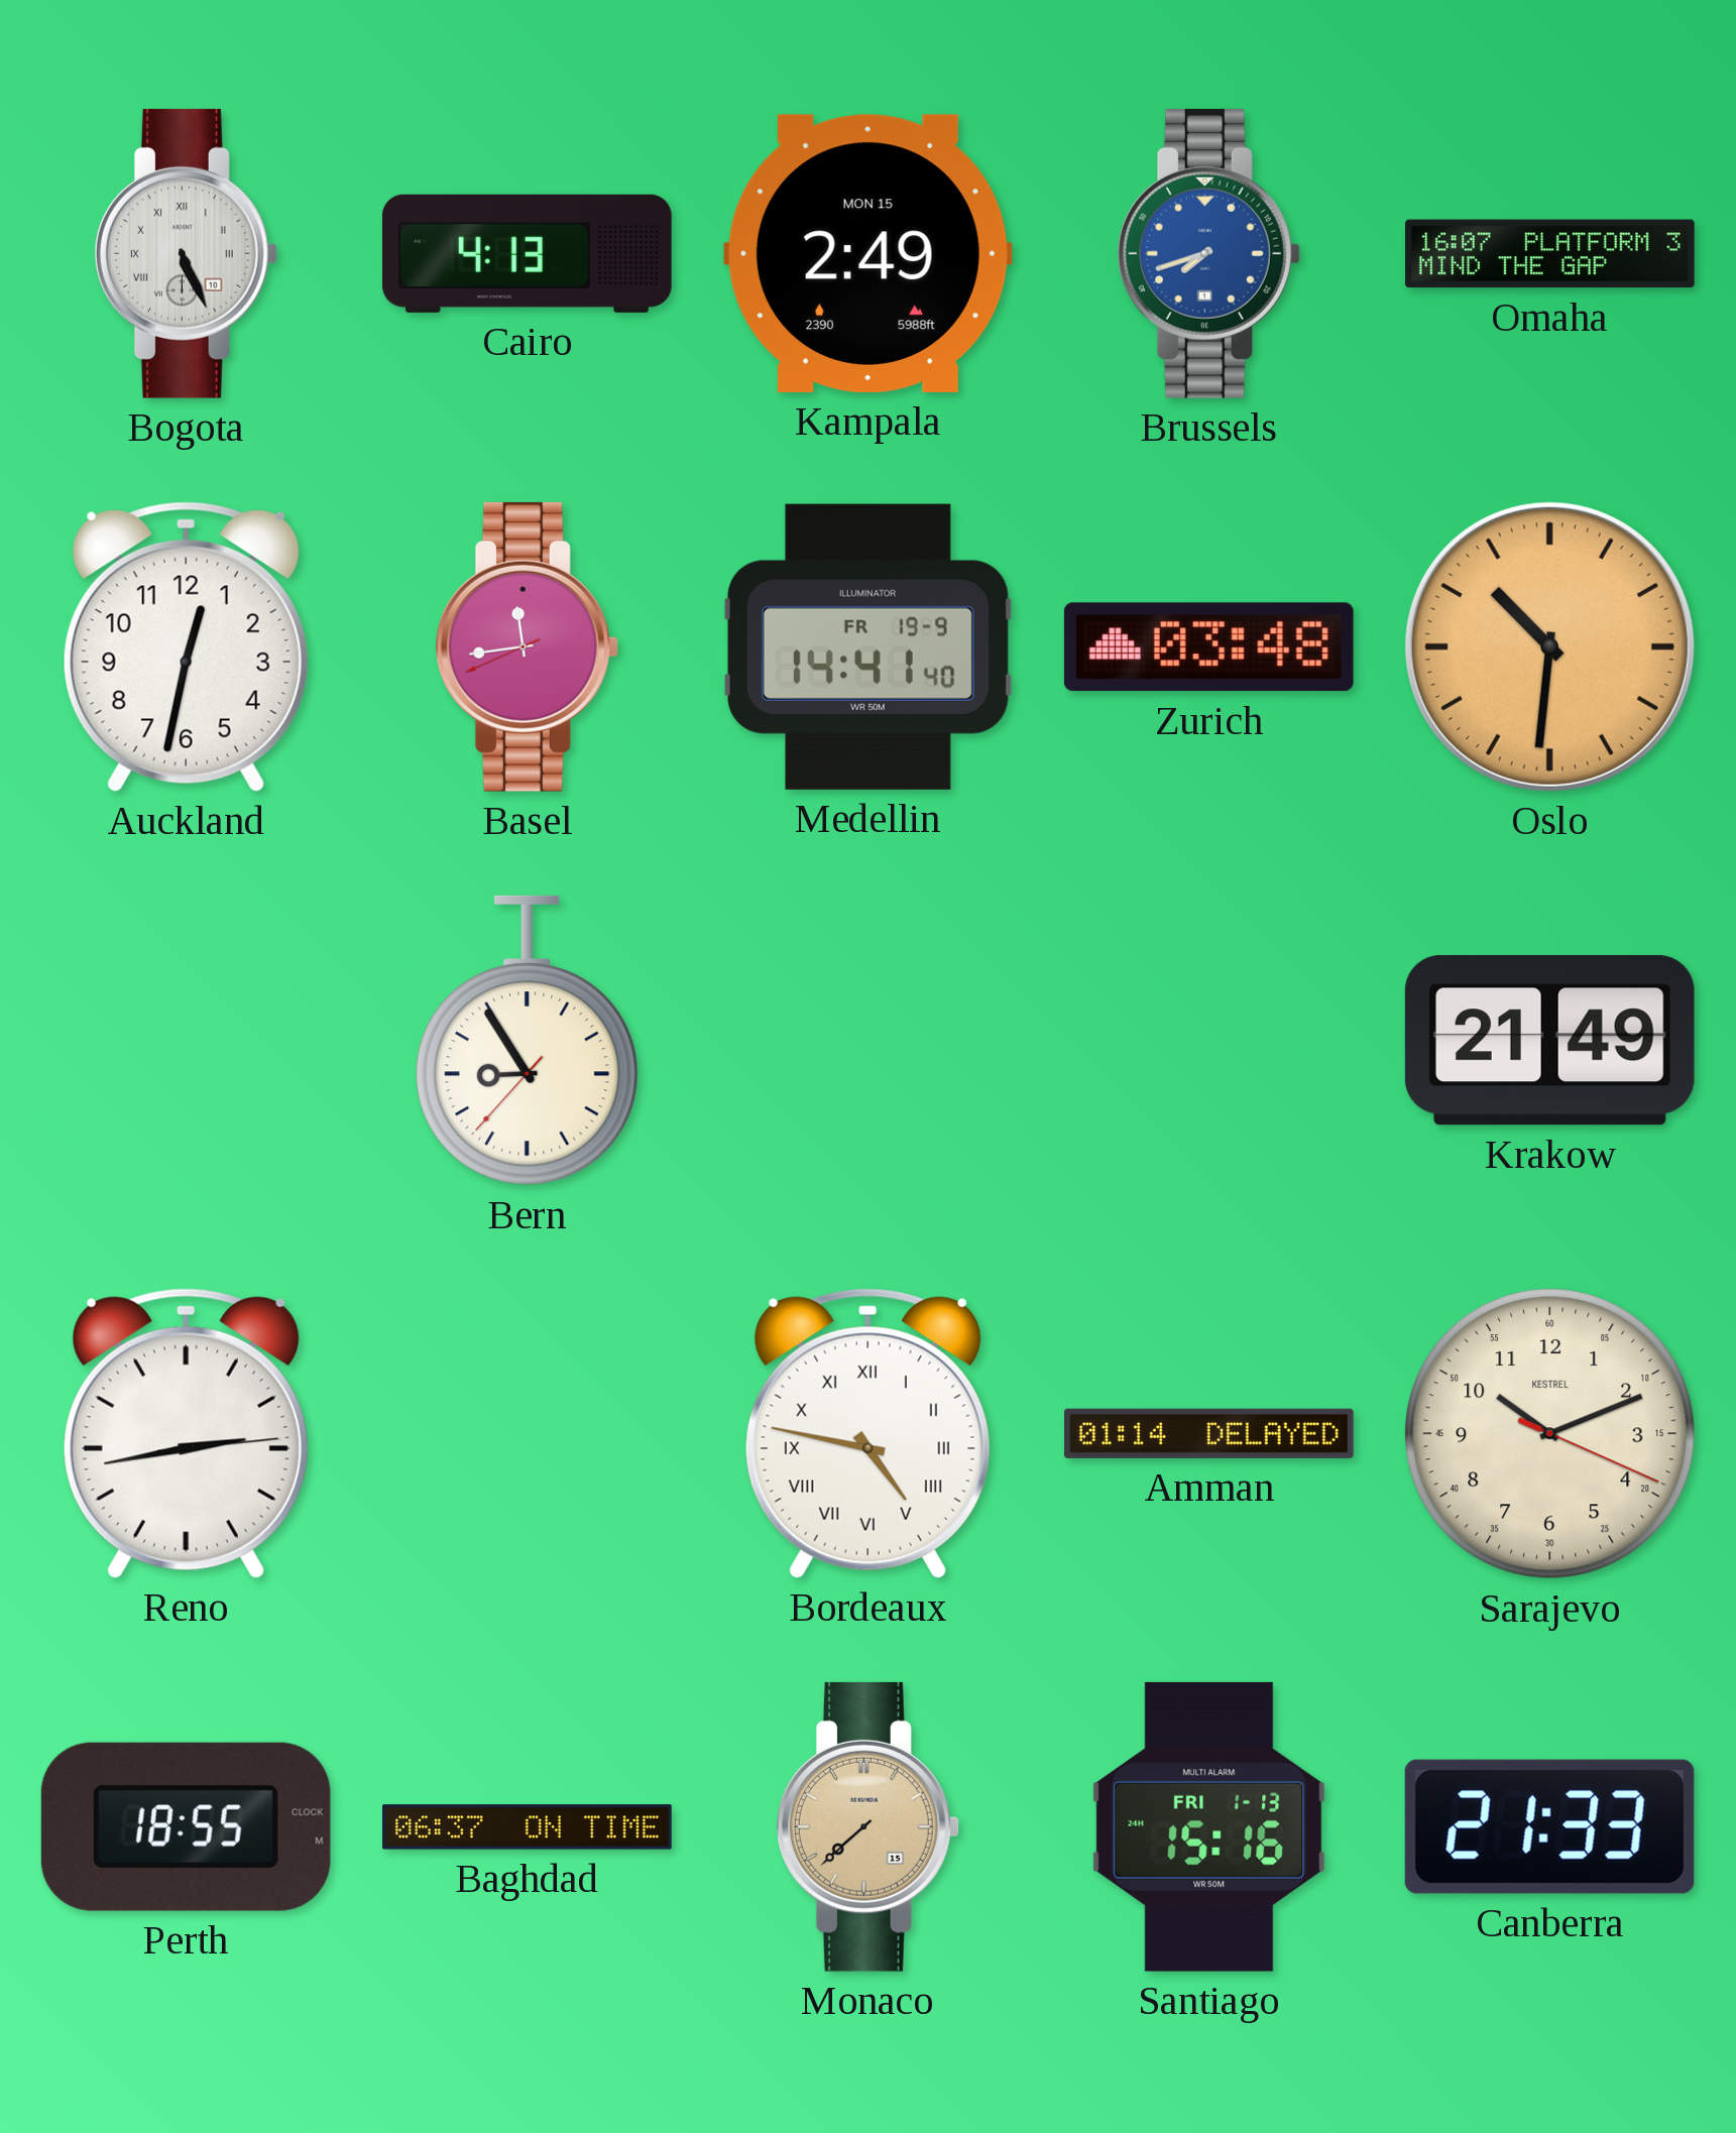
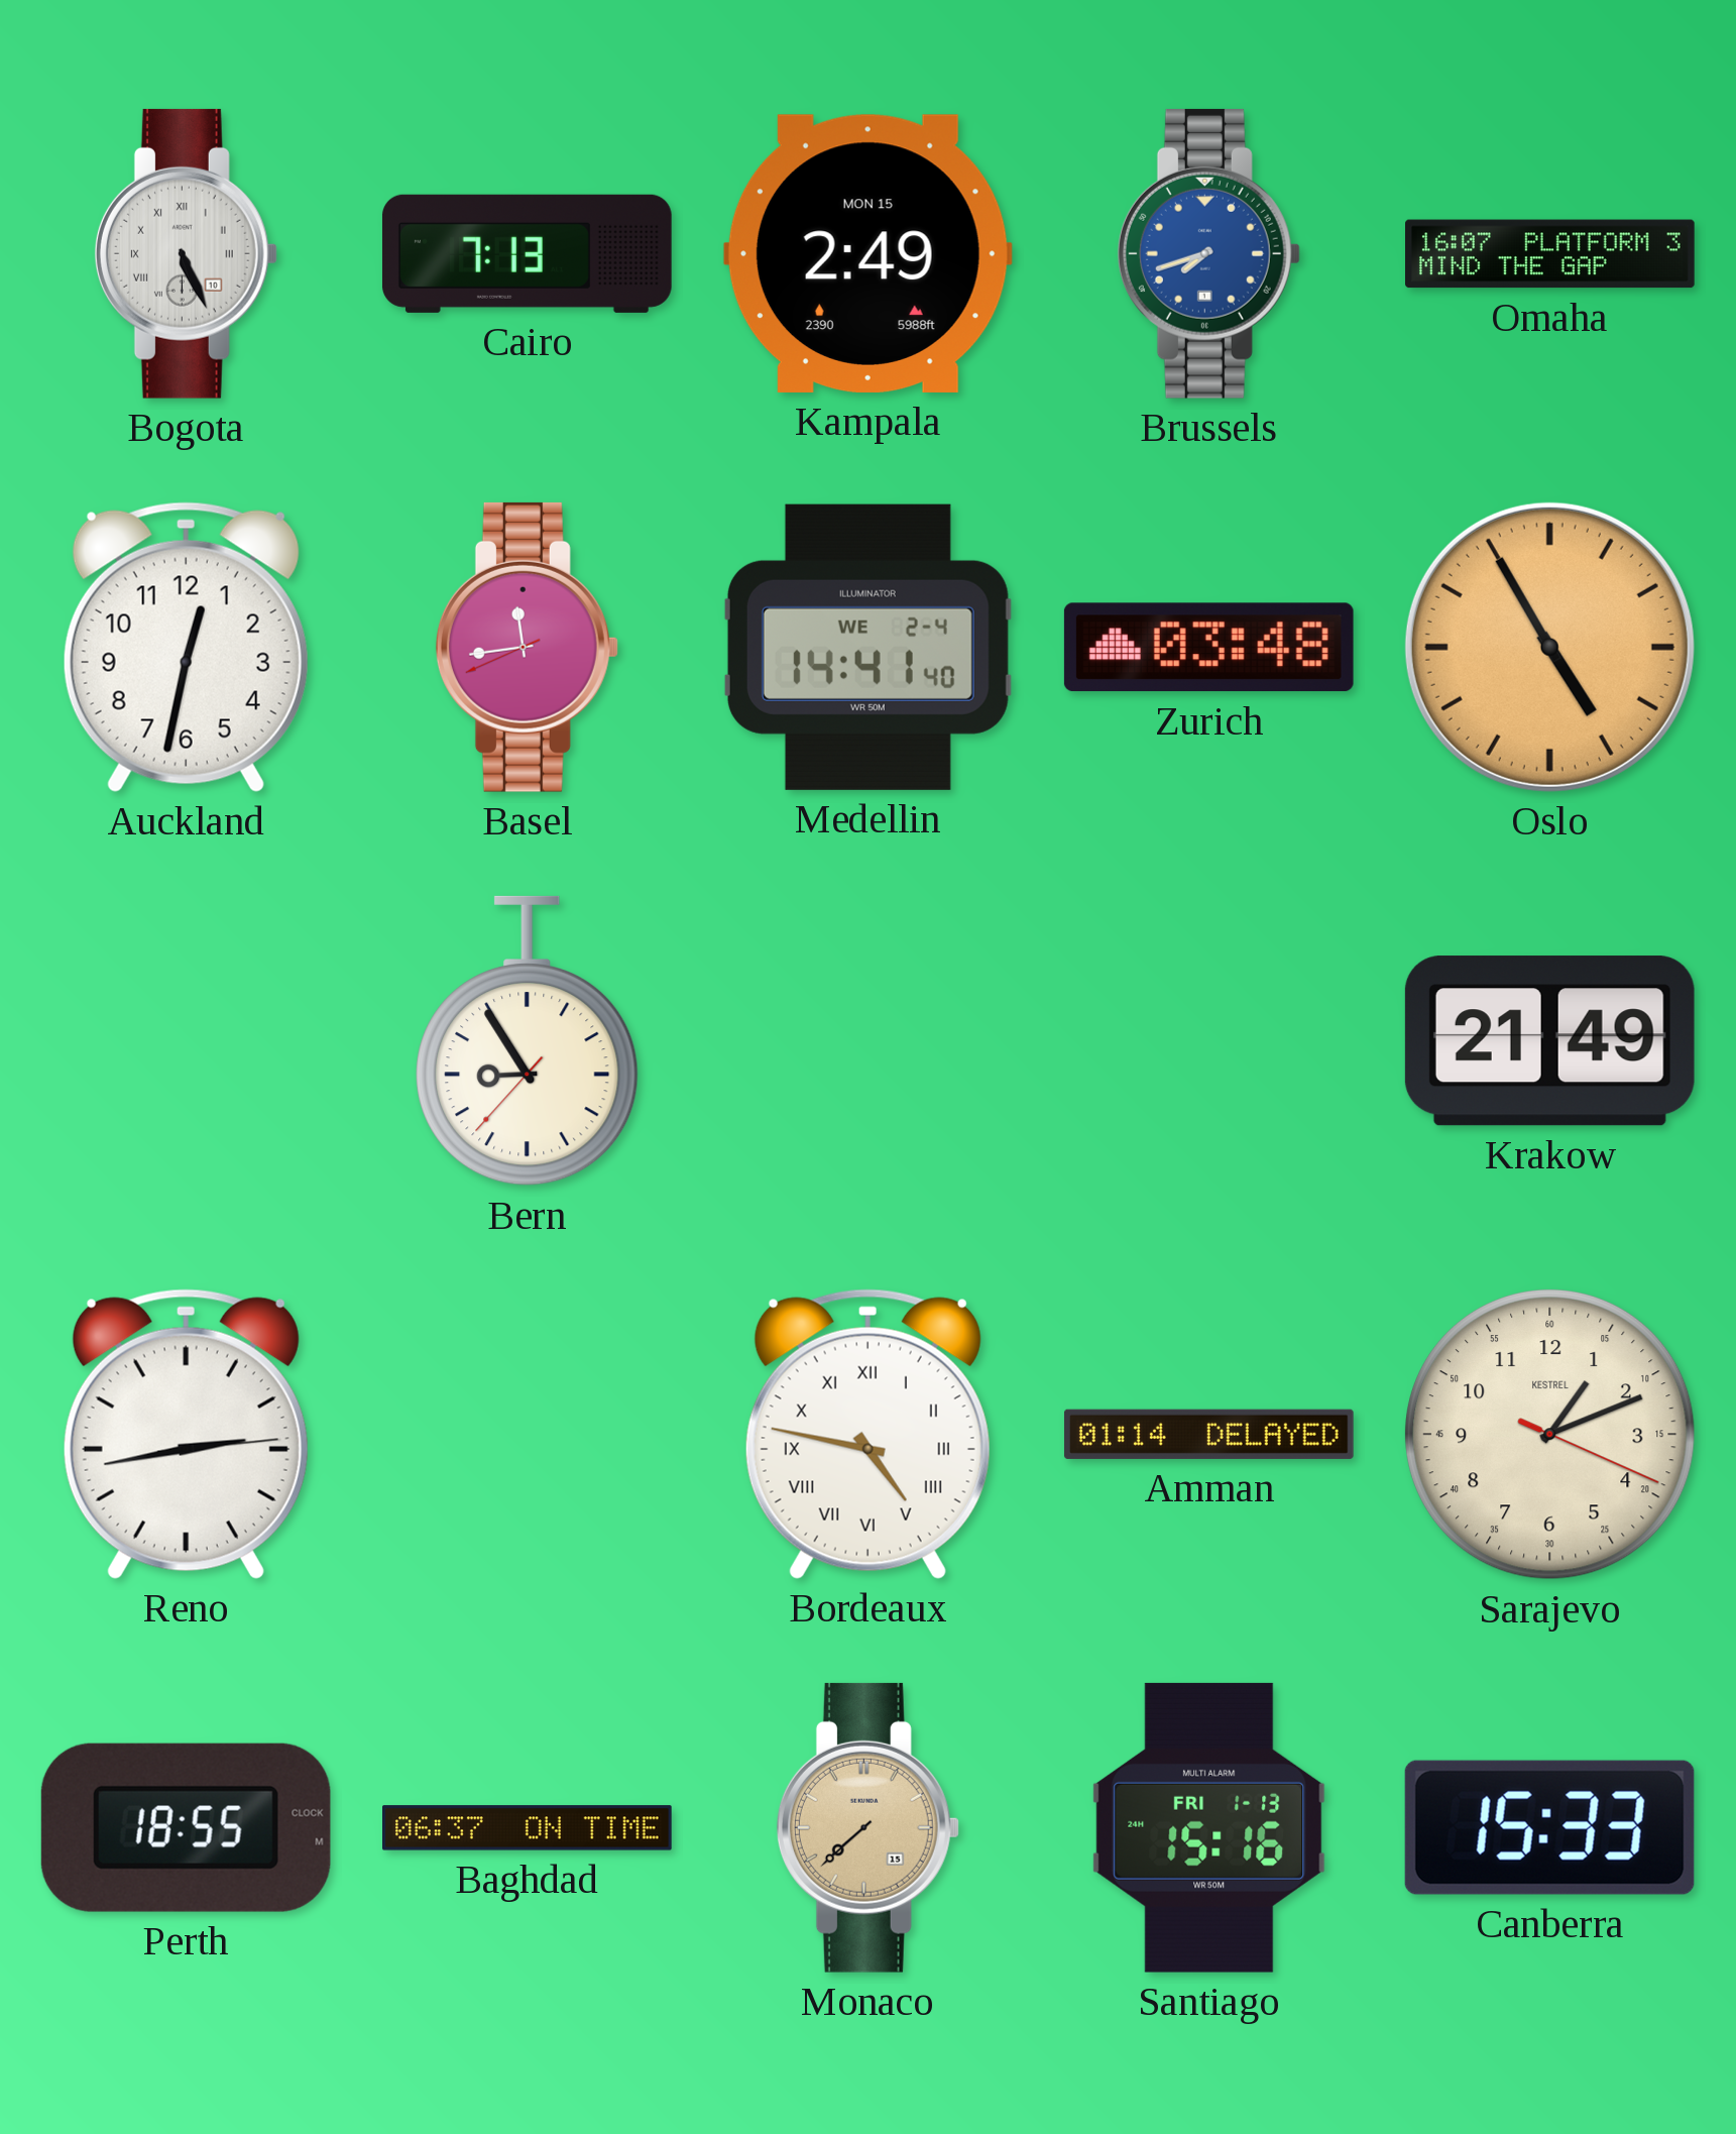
Cairo: 4:13 -> 7:13
Medellin date: FR 19-9 -> WE 2-4
Oslo: 10:31 -> 4:55
Sarajevo: 10:11 -> 1:11
Canberra: 21:33 -> 15:33
